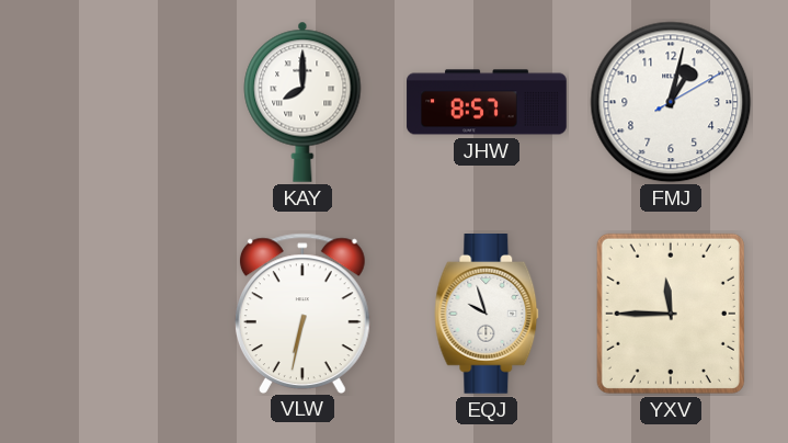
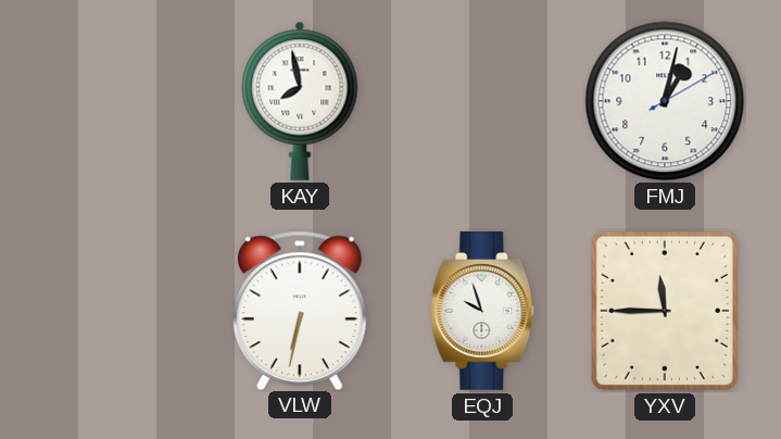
KAY: 8:00 -> 7:58
JHW: 8:57 -> none
